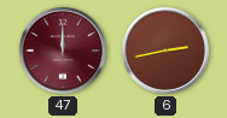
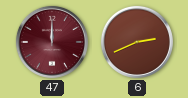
6: 2:43 -> 2:41
